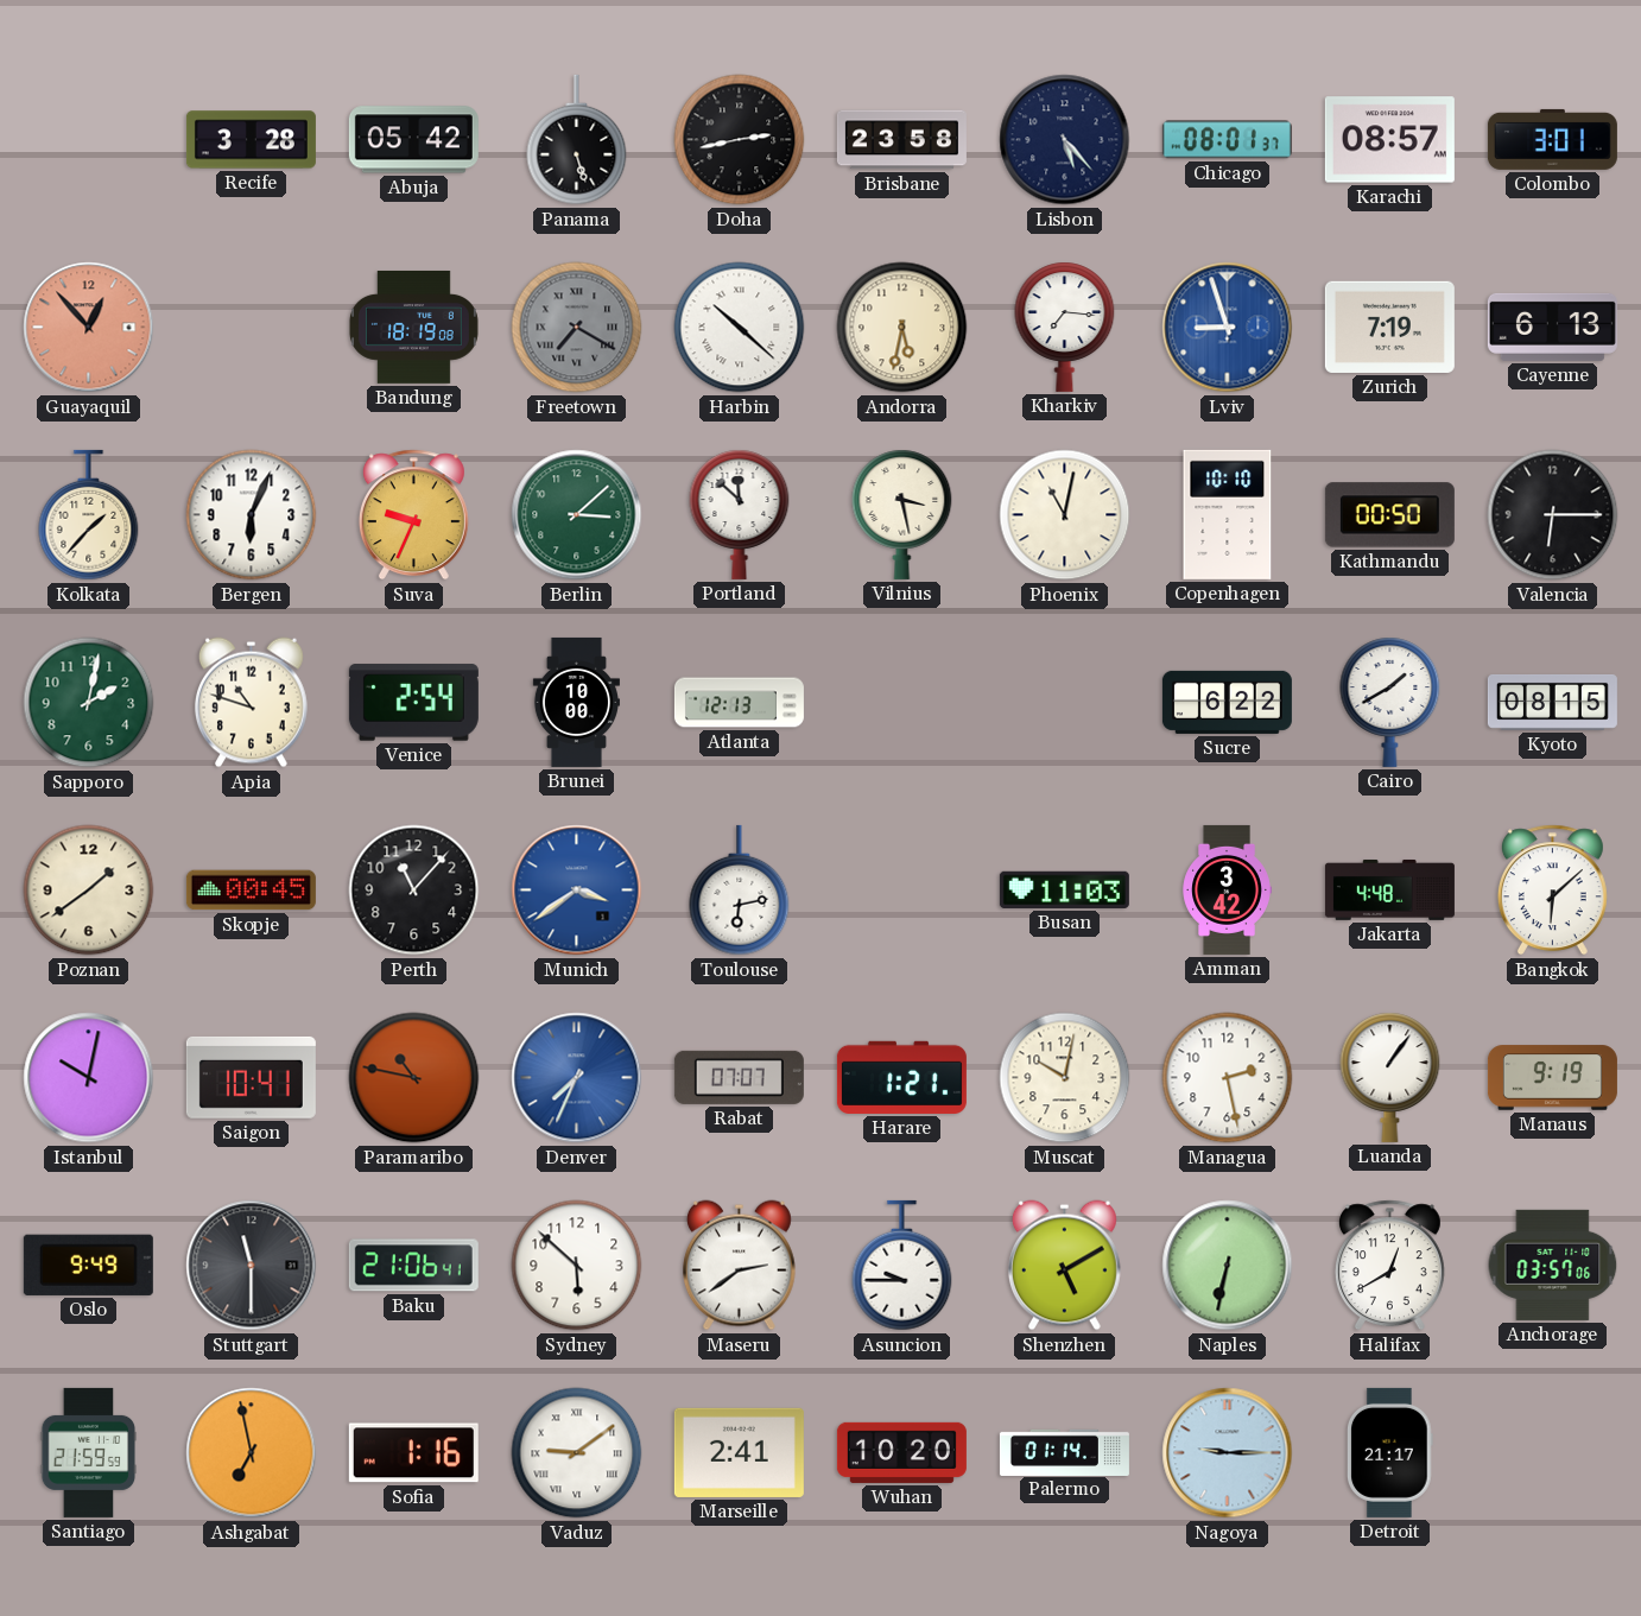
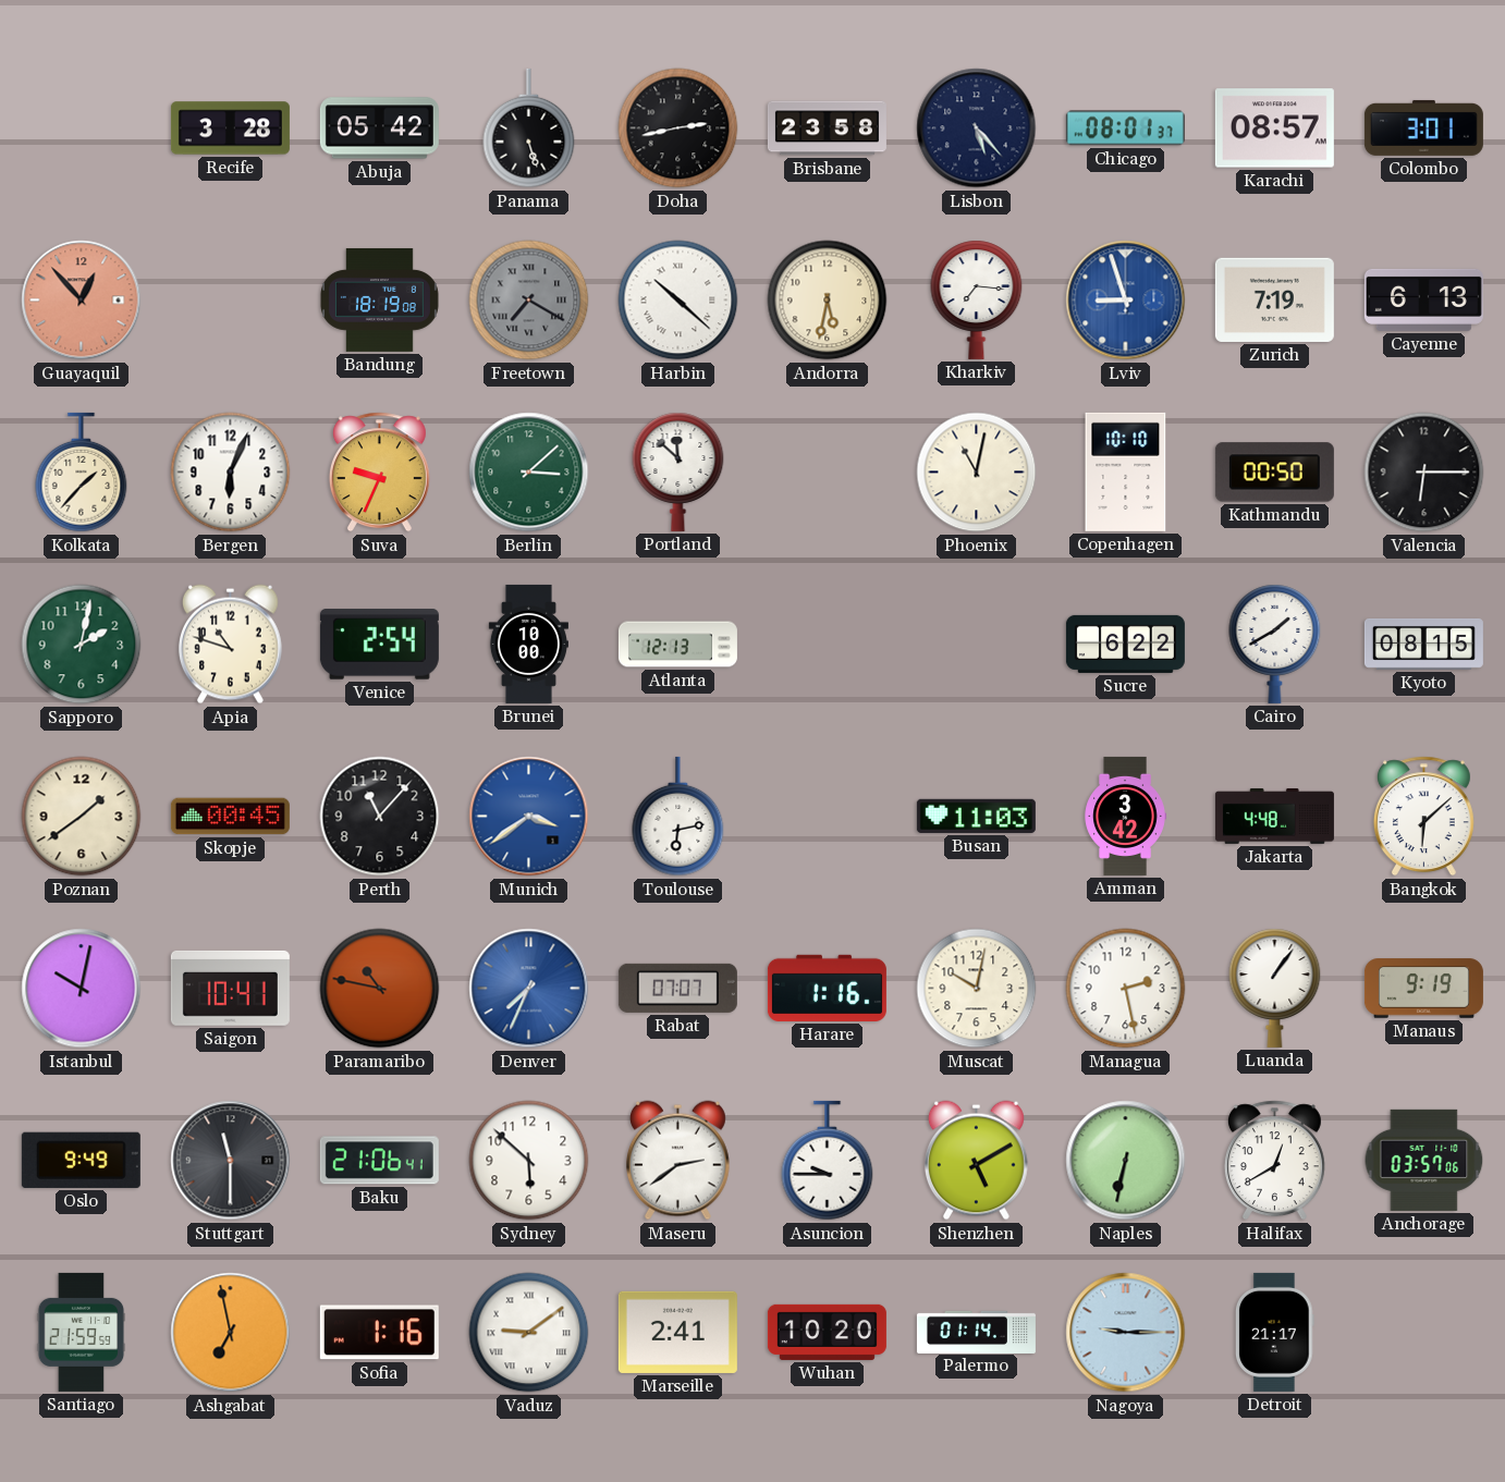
Vilnius: 3:28 -> none
Harare: 1:21 -> 1:16
